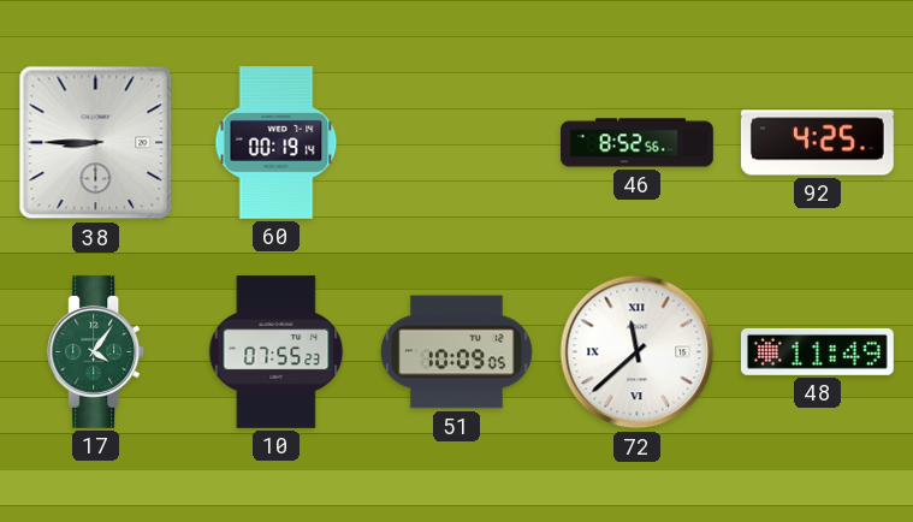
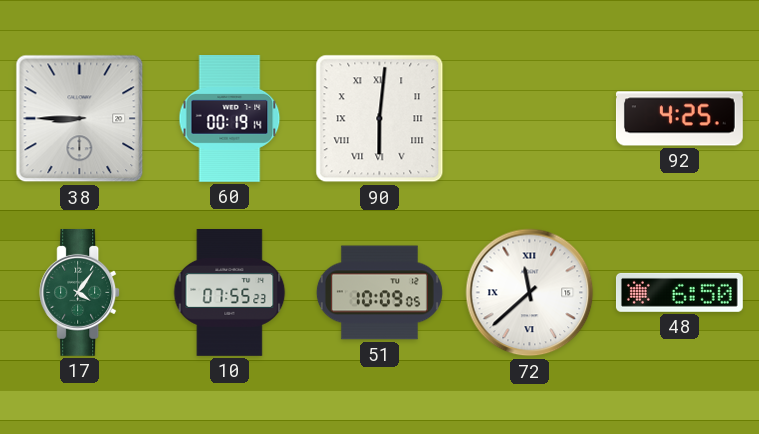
90: none -> 6:01
46: 8:52 -> none
48: 11:49 -> 6:50
